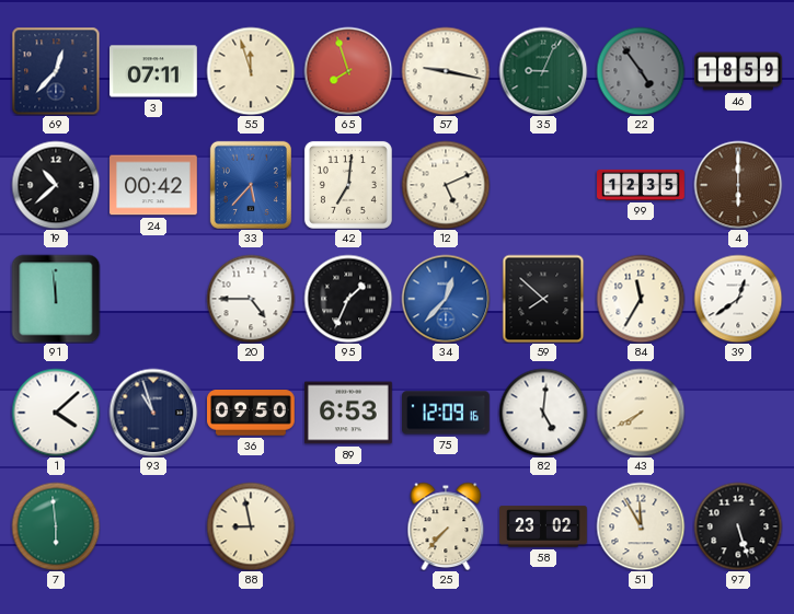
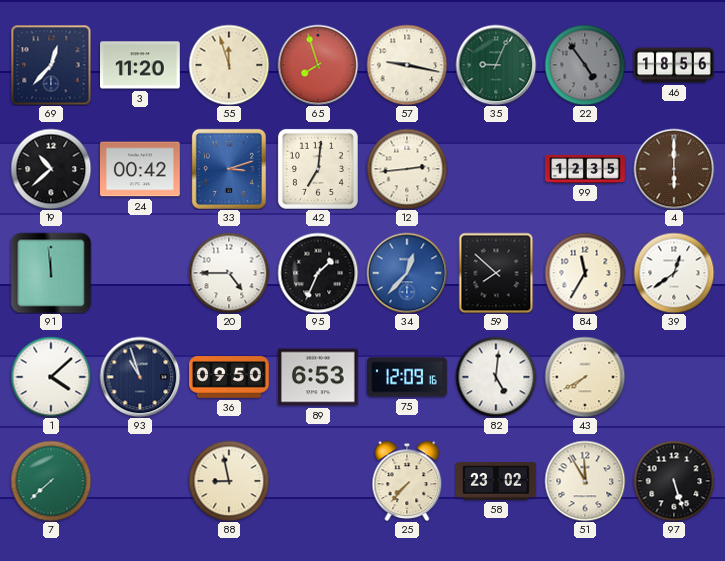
3: 07:11 -> 11:20
46: 18:59 -> 18:56
33: 5:37 -> 3:12
12: 5:11 -> 2:44
7: 5:59 -> 7:38
